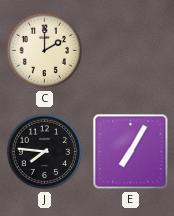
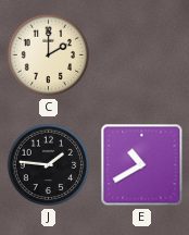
J: 7:46 -> 1:46
E: 7:05 -> 10:40
